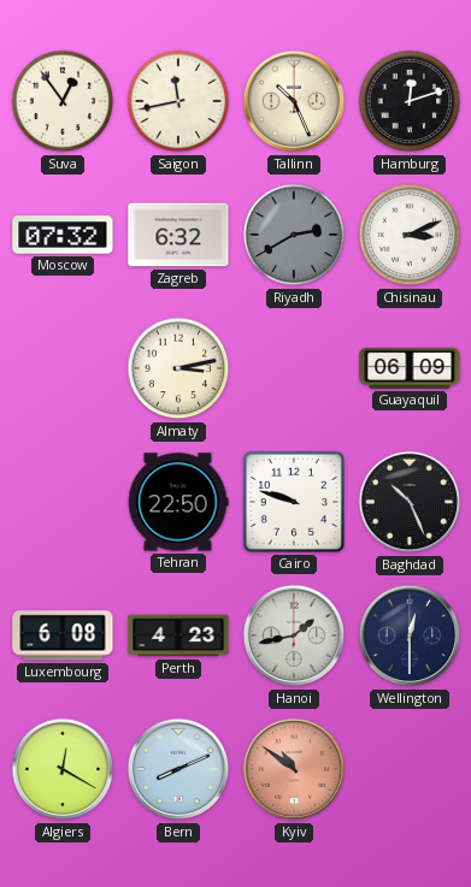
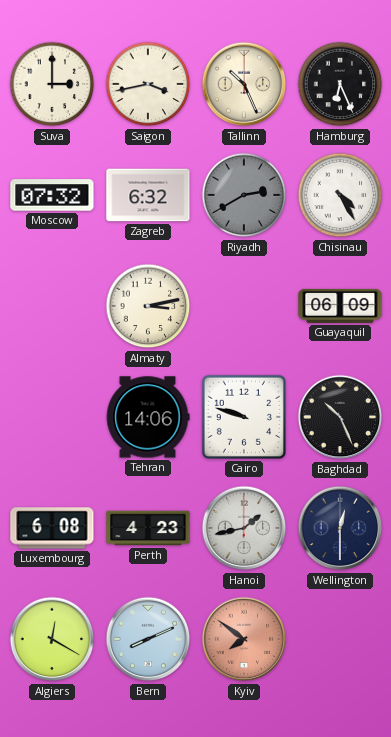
Suva: 12:54 -> 3:00
Saigon: 11:43 -> 3:43
Hamburg: 12:12 -> 6:26
Chisinau: 3:11 -> 4:25
Tehran: 22:50 -> 14:06
Kyiv: 10:51 -> 7:51
